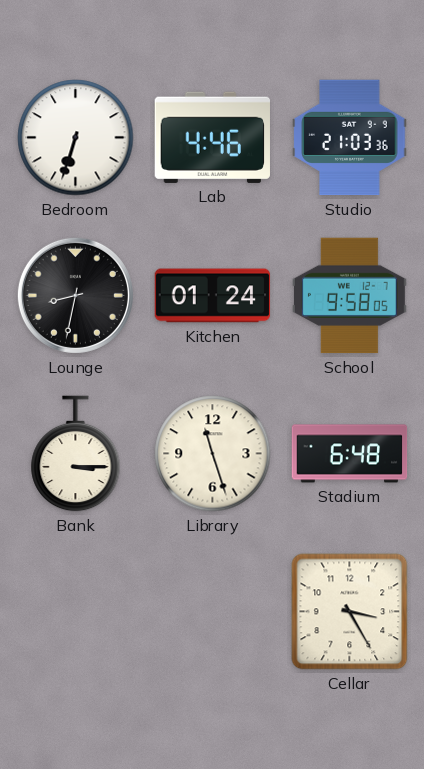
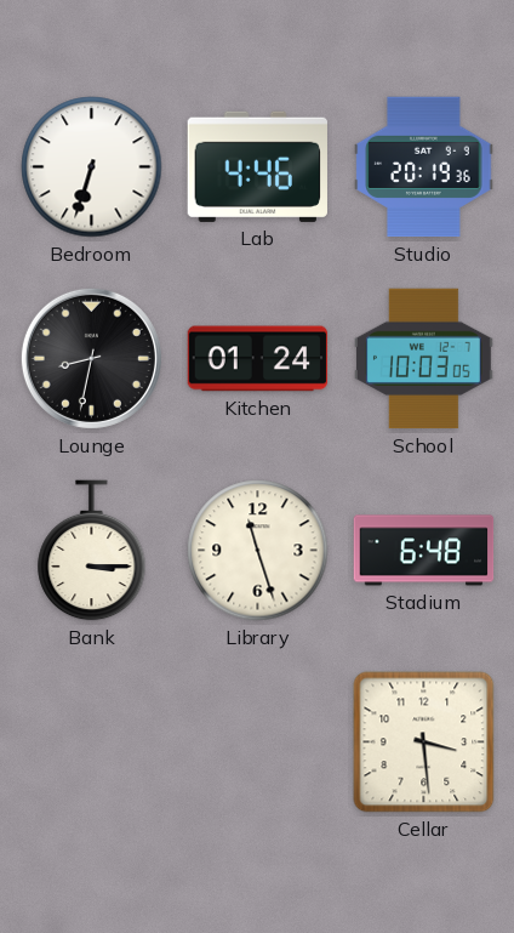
Studio: 21:03 -> 20:19
School: 9:58 -> 10:03
Cellar: 3:25 -> 3:29
